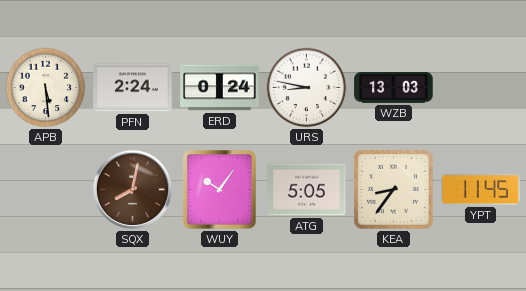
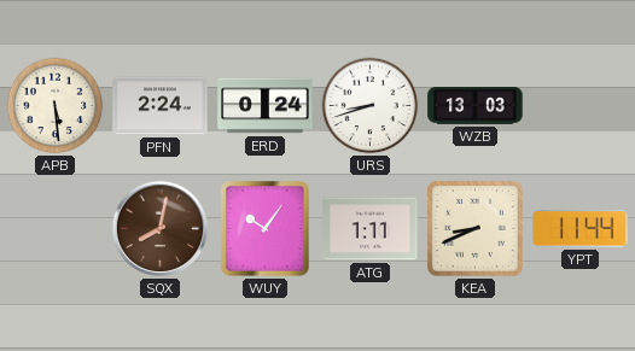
URS: 8:47 -> 8:42
ATG: 5:05 -> 1:11
KEA: 8:36 -> 8:41
YPT: 11:45 -> 11:44
